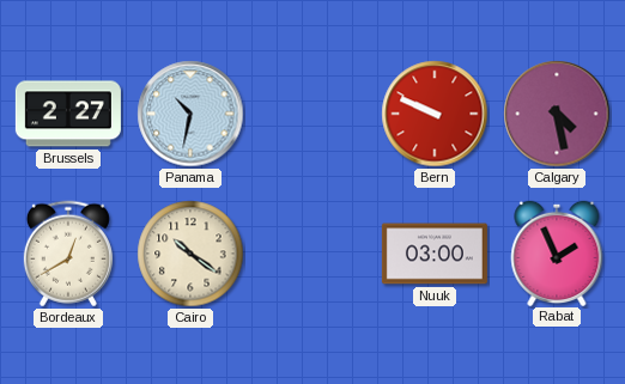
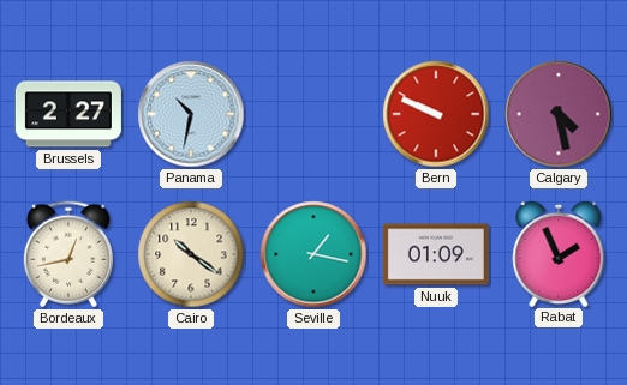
Bordeaux: 12:40 -> 12:43
Seville: none -> 1:17
Nuuk: 03:00 -> 01:09
